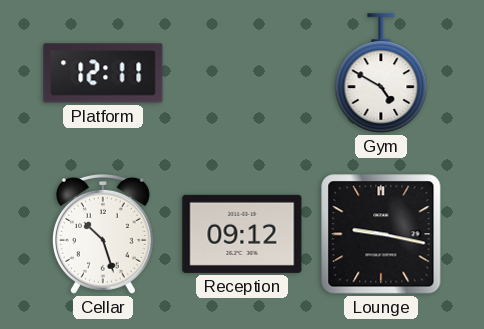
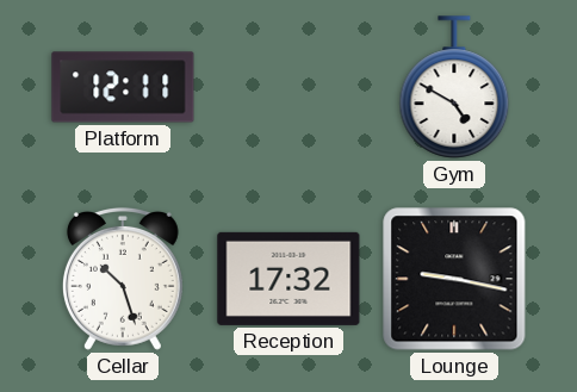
Reception: 09:12 -> 17:32
